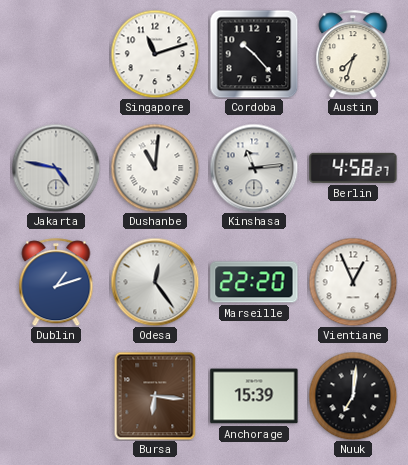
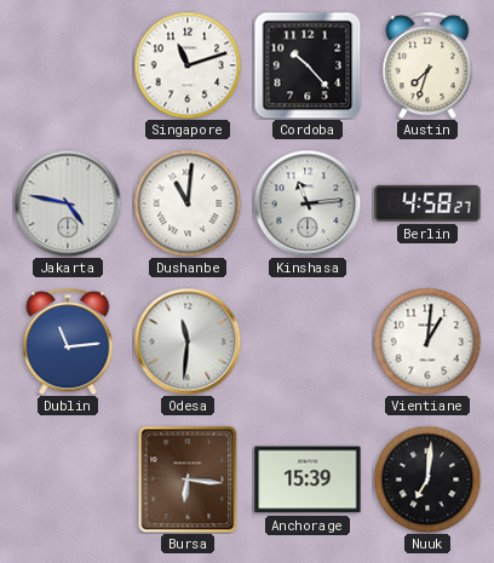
Dublin: 1:12 -> 11:14
Odesa: 12:24 -> 11:31
Marseille: 22:20 -> none
Vientiane: 12:56 -> 1:01
